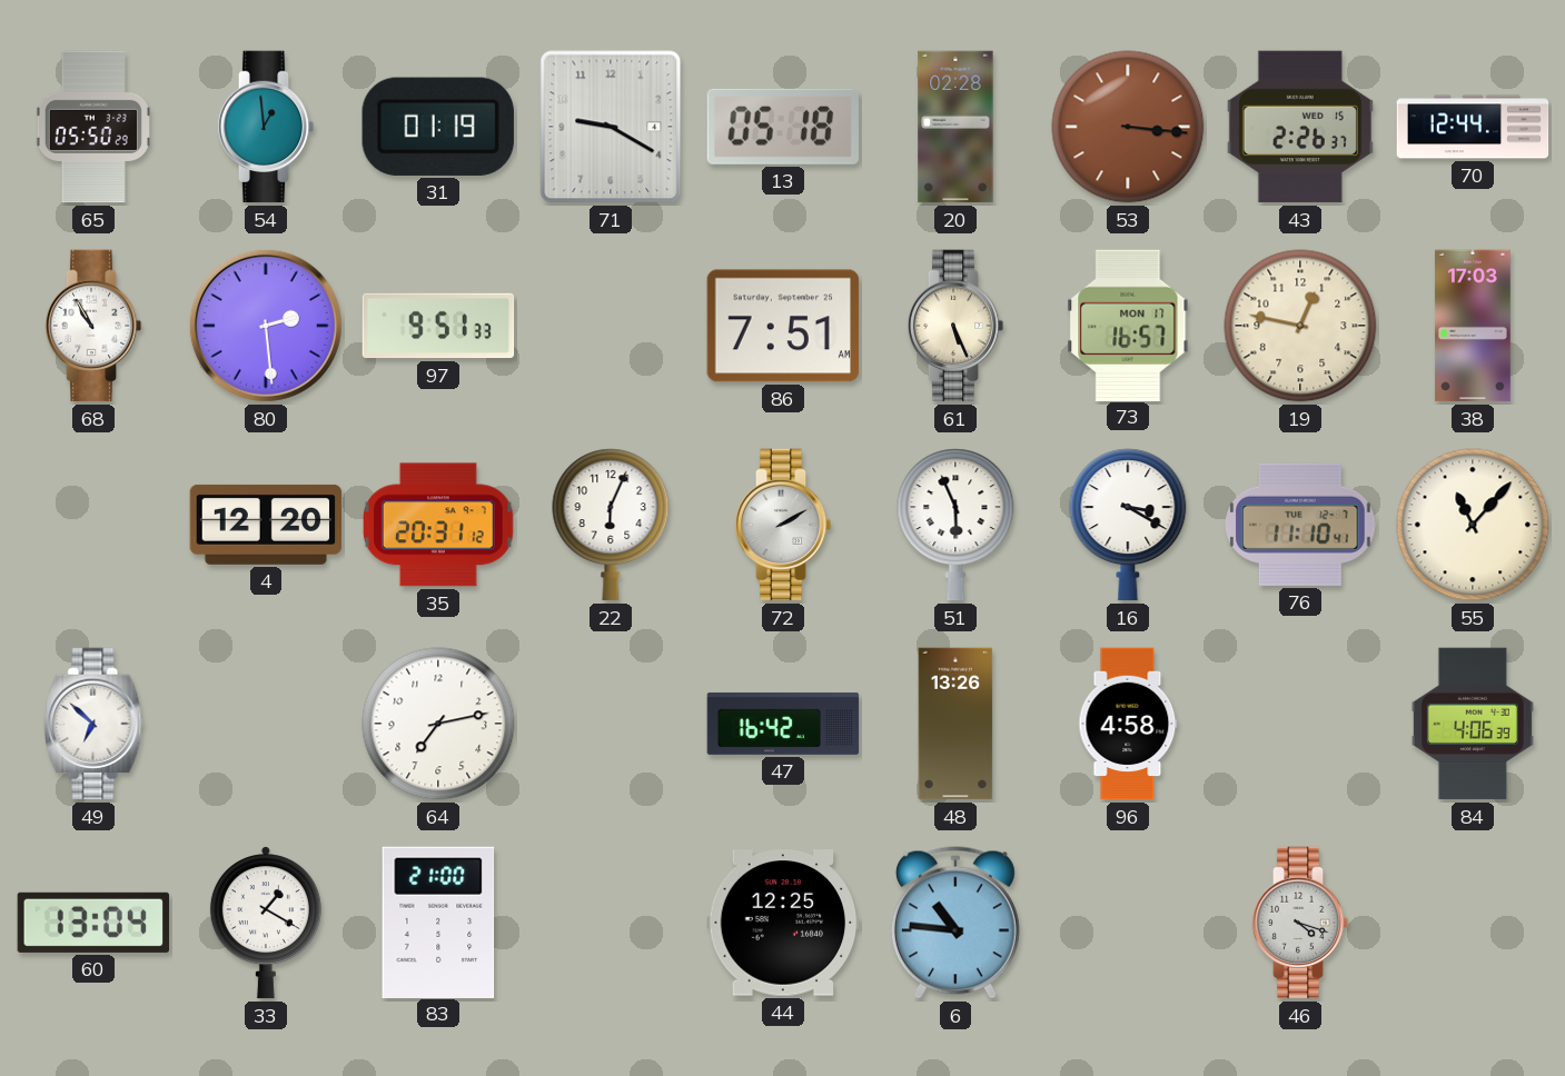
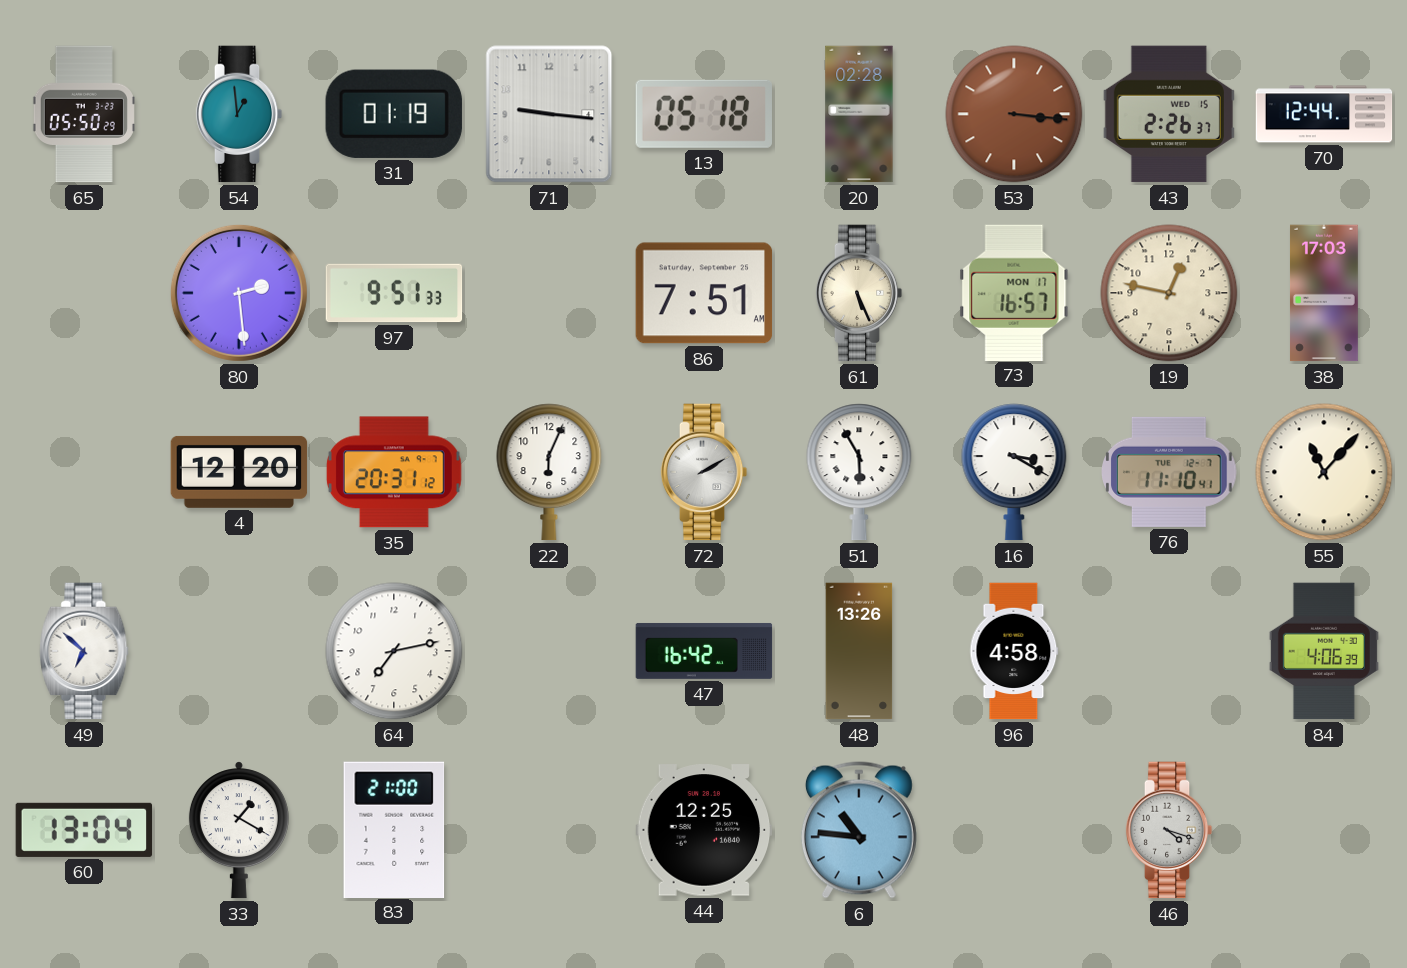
71: 9:20 -> 9:16
68: 10:55 -> none
51: 5:56 -> 5:55
